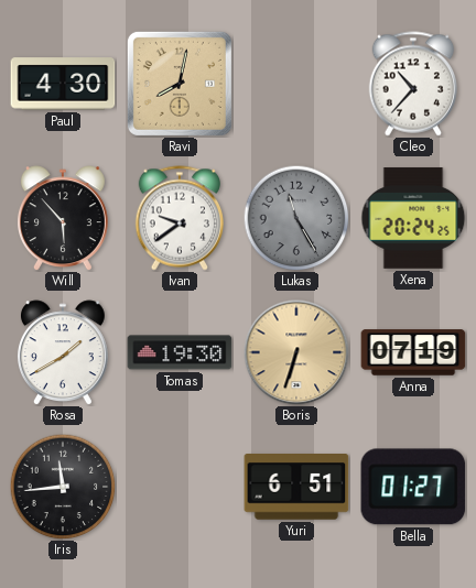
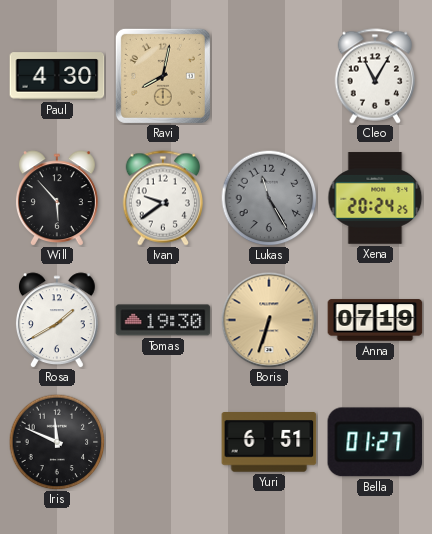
Cleo: 10:37 -> 11:05
Iris: 11:44 -> 11:49
